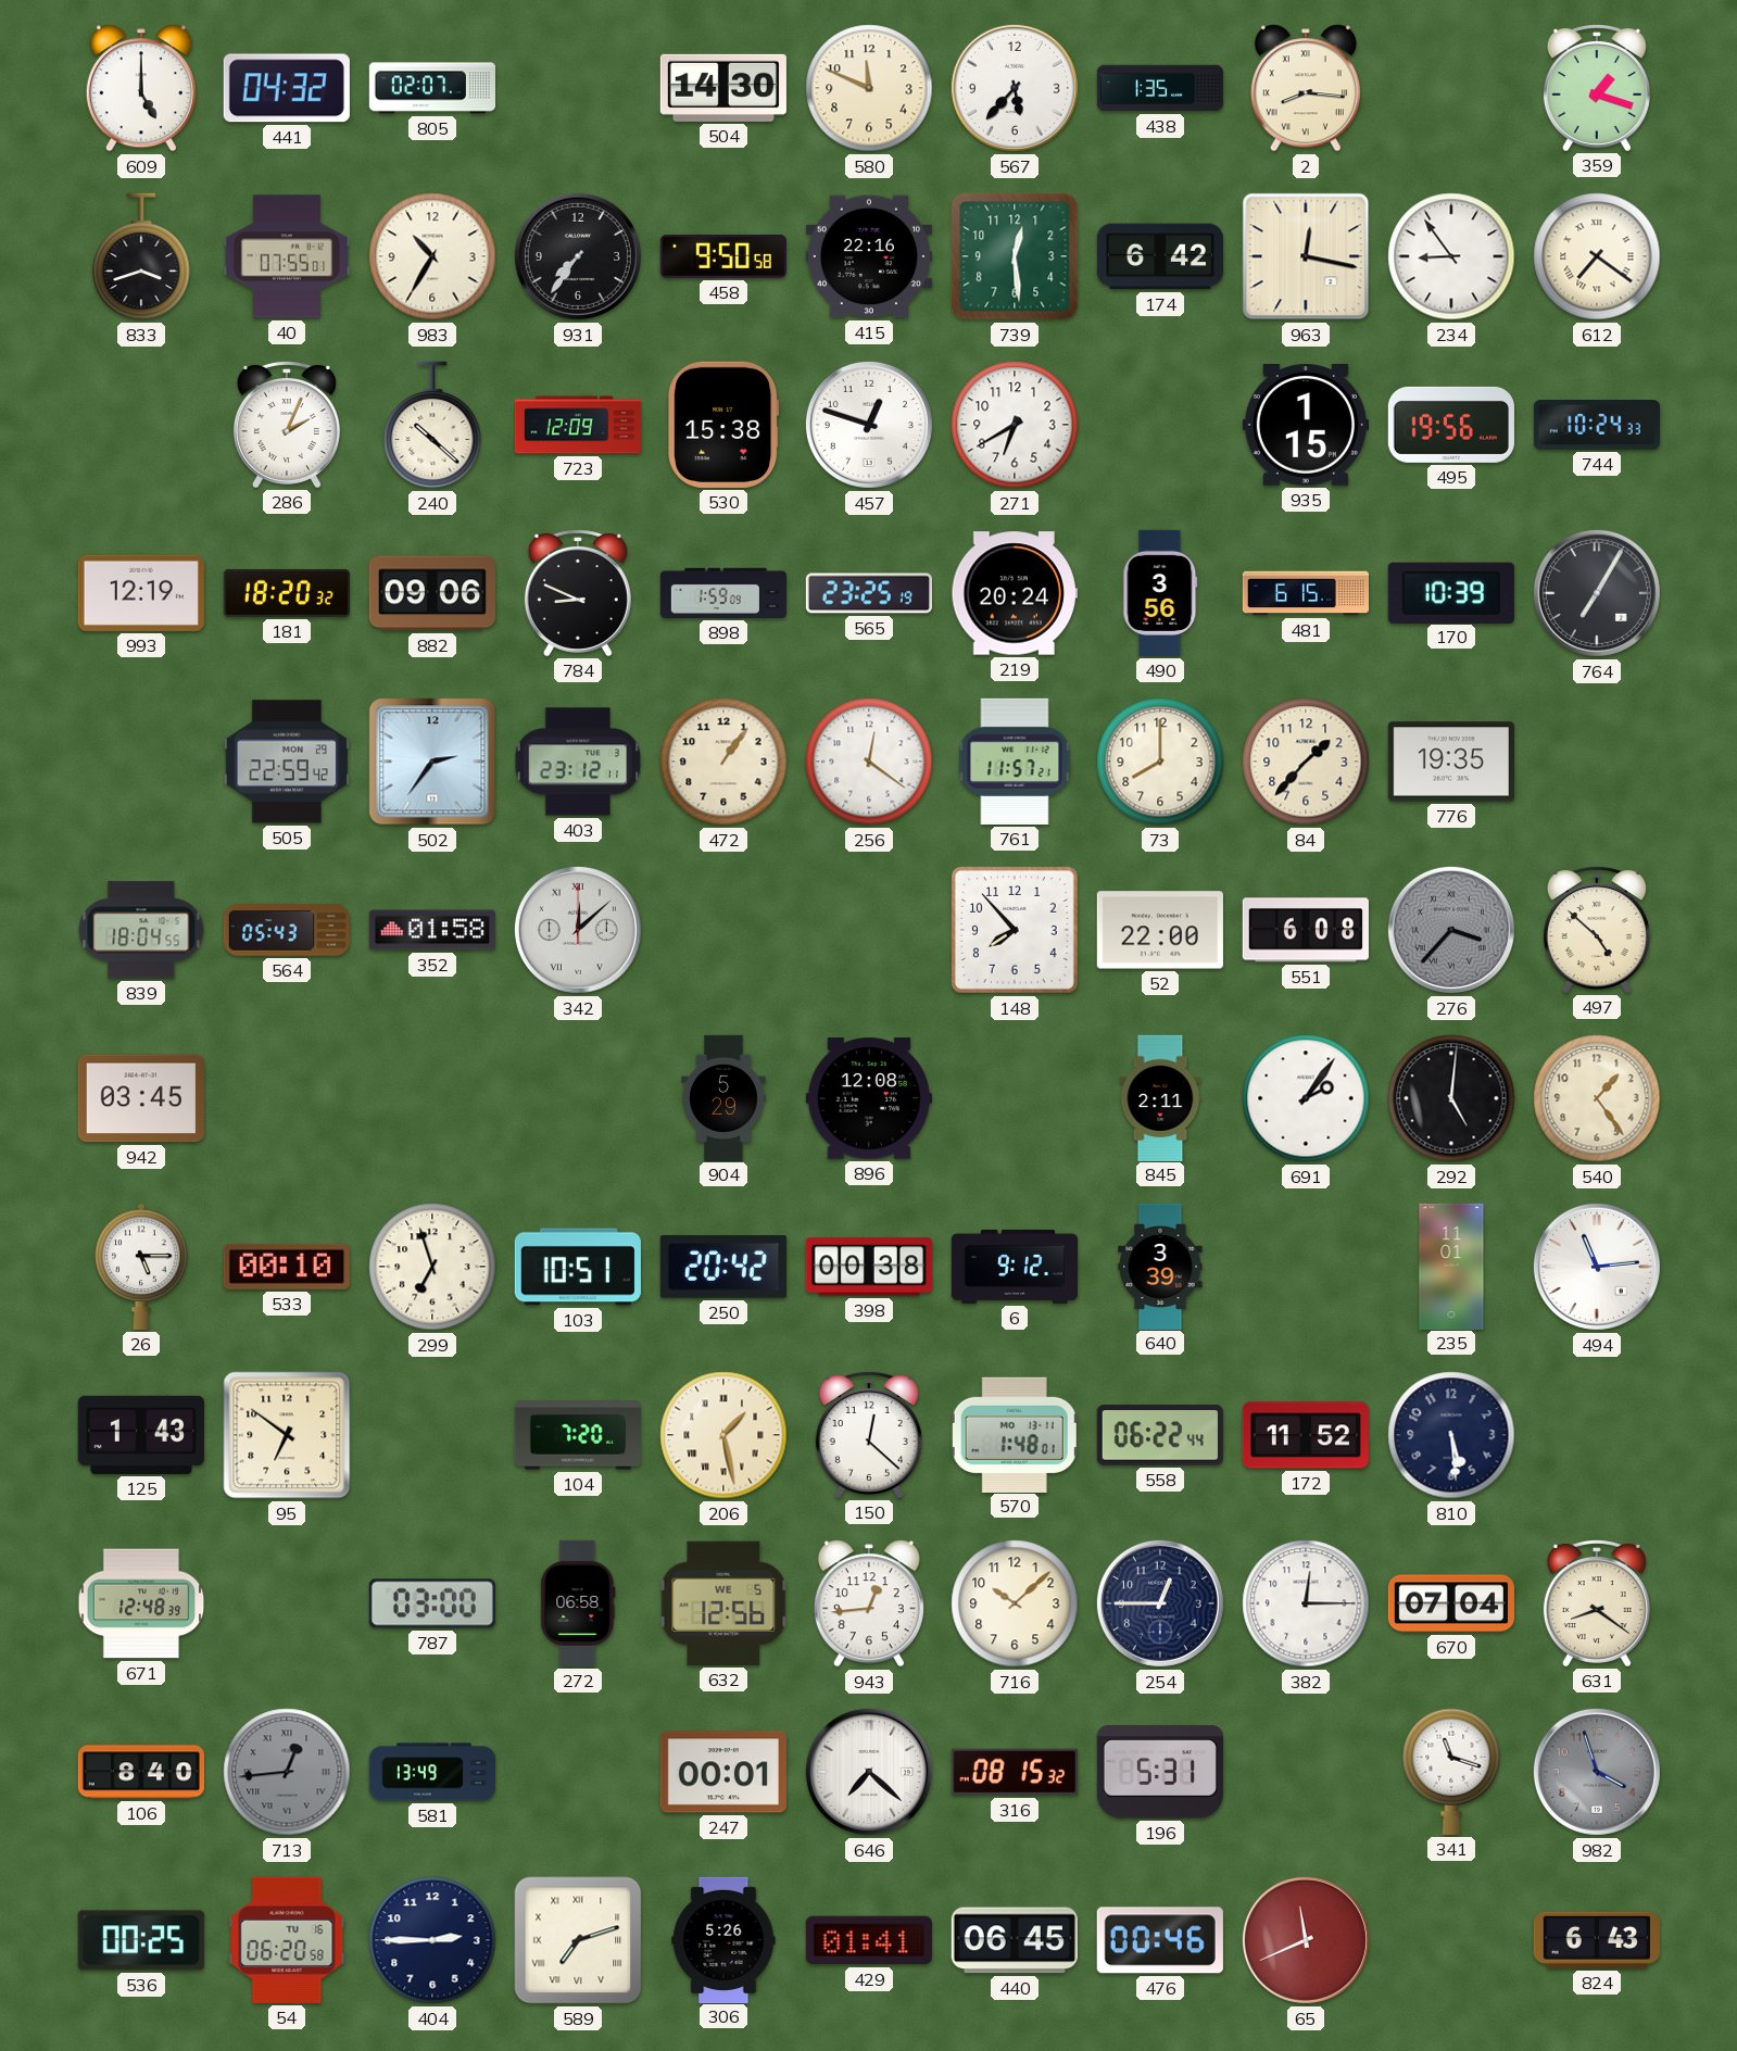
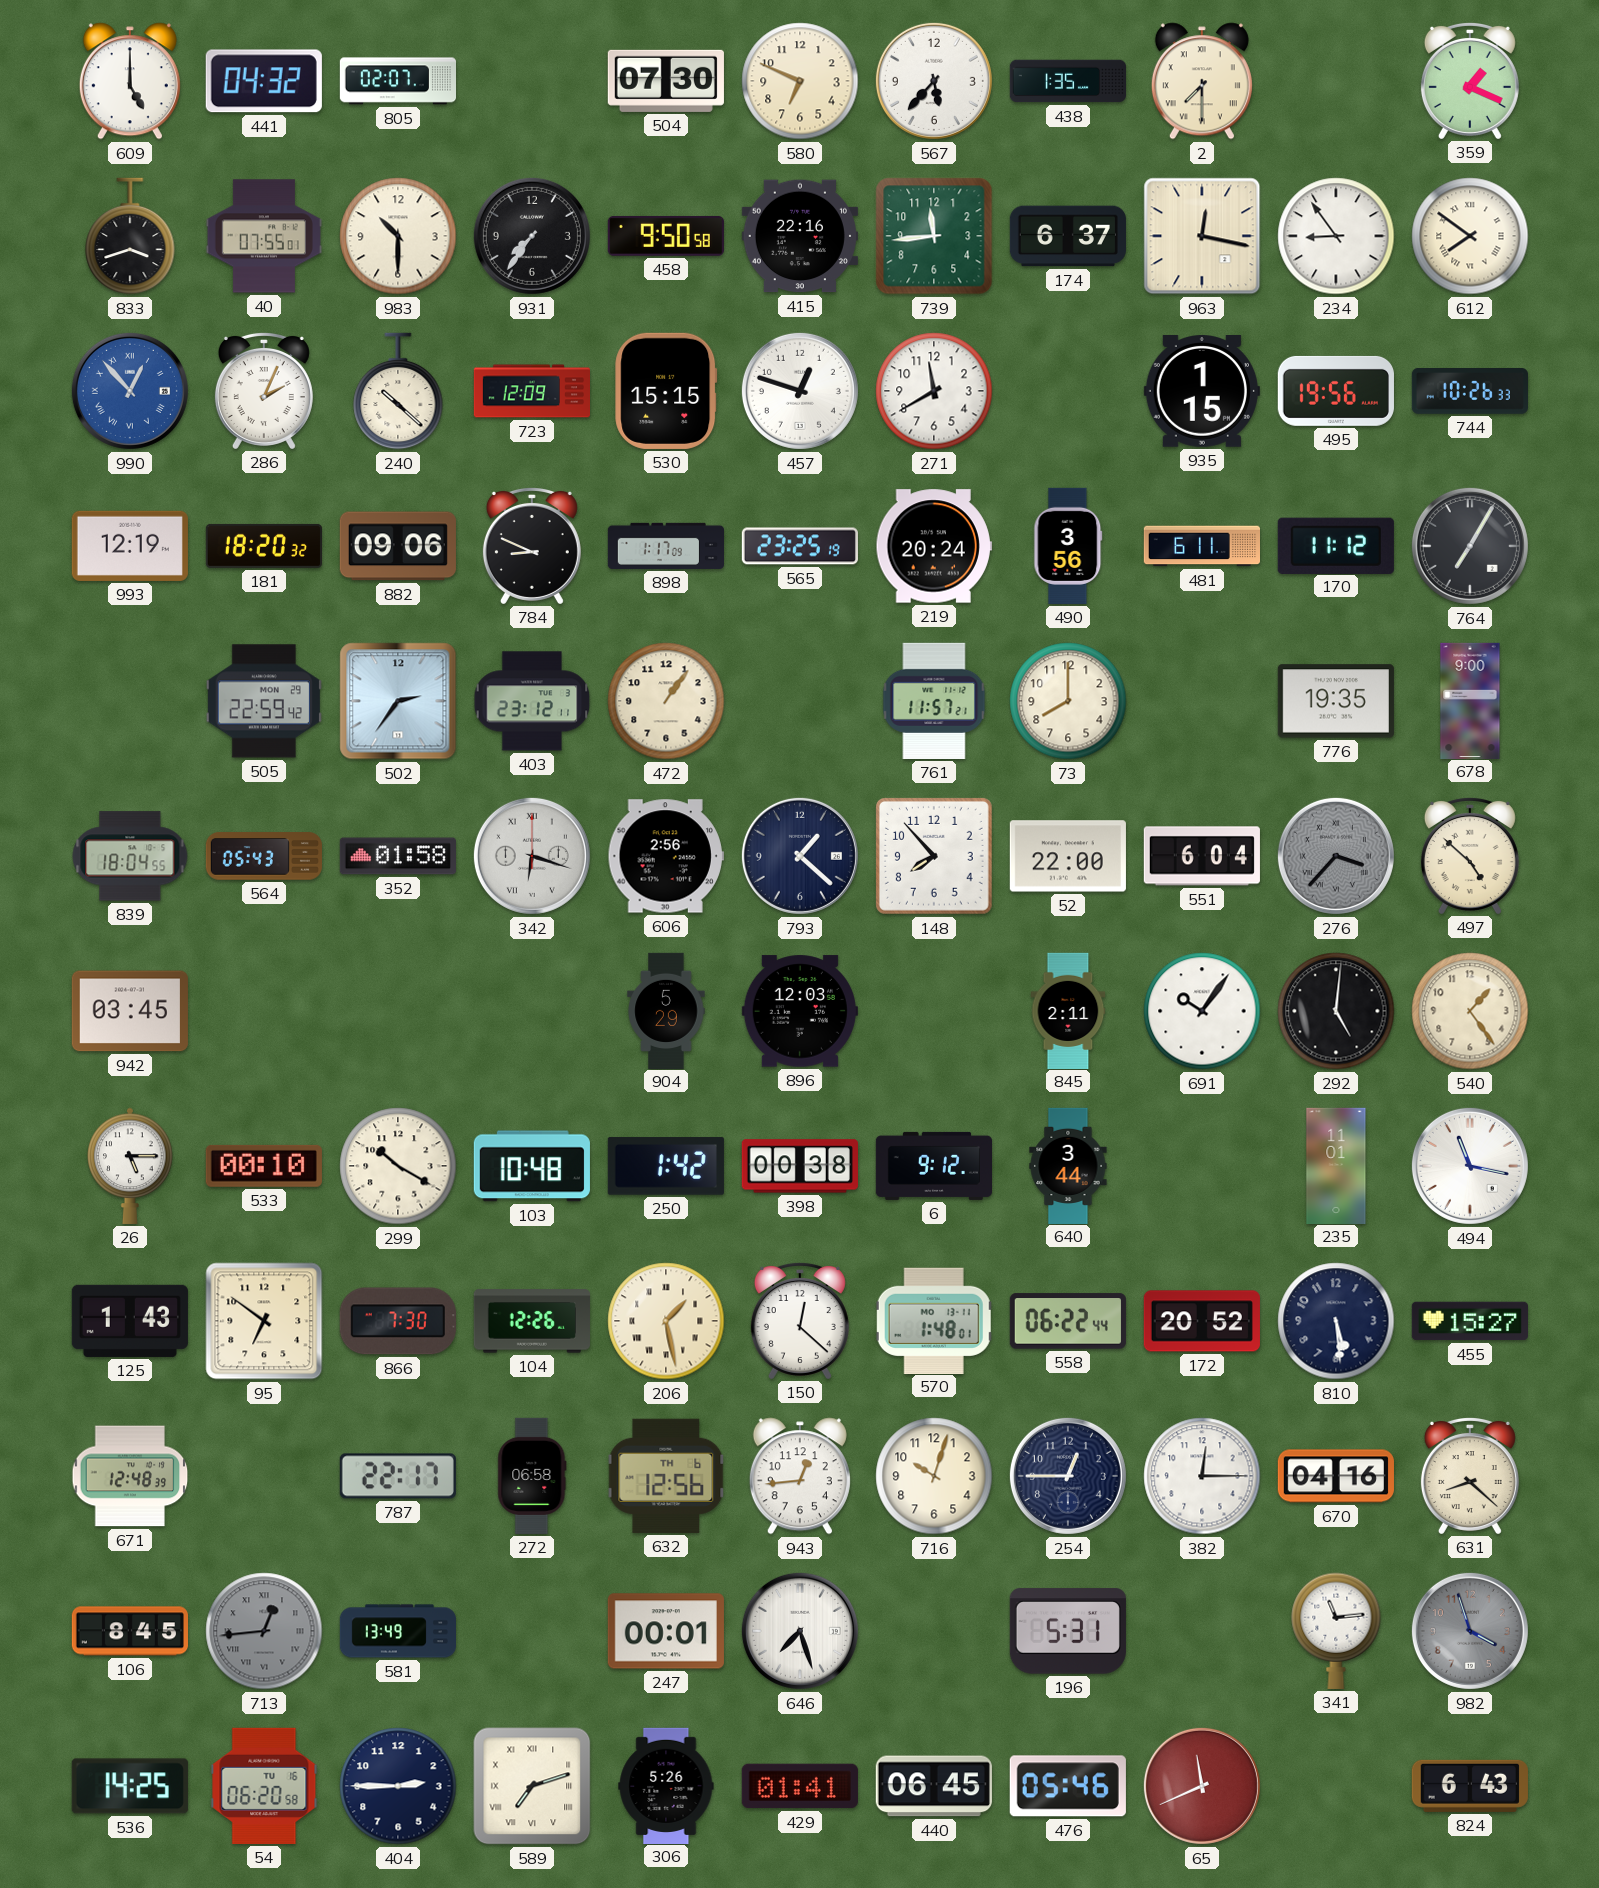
504: 14:30 -> 07:30
580: 11:49 -> 6:49
2: 8:16 -> 7:30
359: 1:18 -> 1:19
983: 10:35 -> 10:30
739: 12:29 -> 11:44
174: 6:42 -> 6:37
612: 7:21 -> 7:51
990: none -> 12:53
530: 15:38 -> 15:15
271: 6:40 -> 11:40
744: 10:24 -> 10:26
898: 1:59 -> 1:17
481: 6:15 -> 6:11
170: 10:39 -> 11:12
256: 12:21 -> none
84: 1:37 -> none
678: none -> 9:00
342: 12:08 -> 6:18
606: none -> 2:56
793: none -> 1:22
551: 6:08 -> 6:04
896: 12:08 -> 12:03
691: 2:06 -> 10:06
299: 6:57 -> 10:20
103: 10:51 -> 10:48
250: 20:42 -> 1:42
640: 3:39 -> 3:44
494: 11:14 -> 11:17
866: none -> 7:30
104: 7:20 -> 12:26
172: 11:52 -> 20:52
455: none -> 15:27
787: 03:00 -> 22:17
632 date: WE 5 -> TH 6
716: 10:08 -> 10:03
670: 07:04 -> 04:16
631: 8:21 -> 8:22
106: 8:40 -> 8:45
646: 7:22 -> 7:27
316: 08:15 -> none
341: 11:18 -> 11:14
536: 00:25 -> 14:25
476: 00:46 -> 05:46
